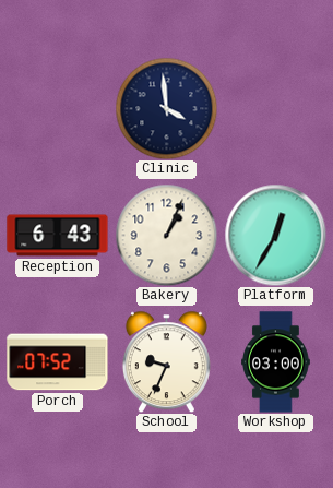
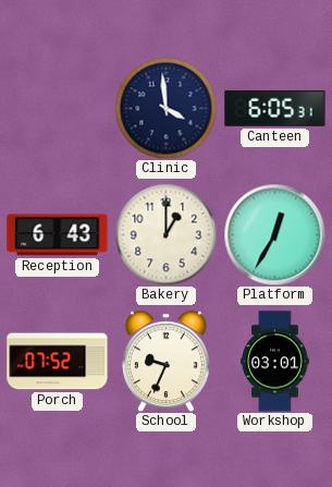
Canteen: none -> 6:05
Bakery: 1:04 -> 1:00
Workshop: 03:00 -> 03:01
